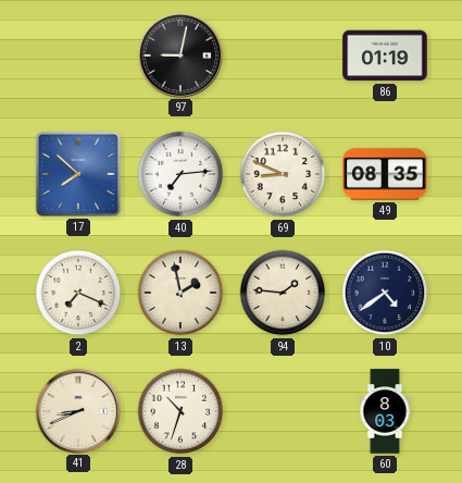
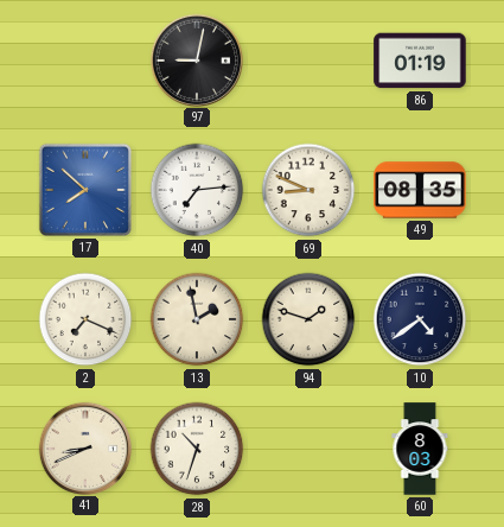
94: 1:46 -> 1:48
